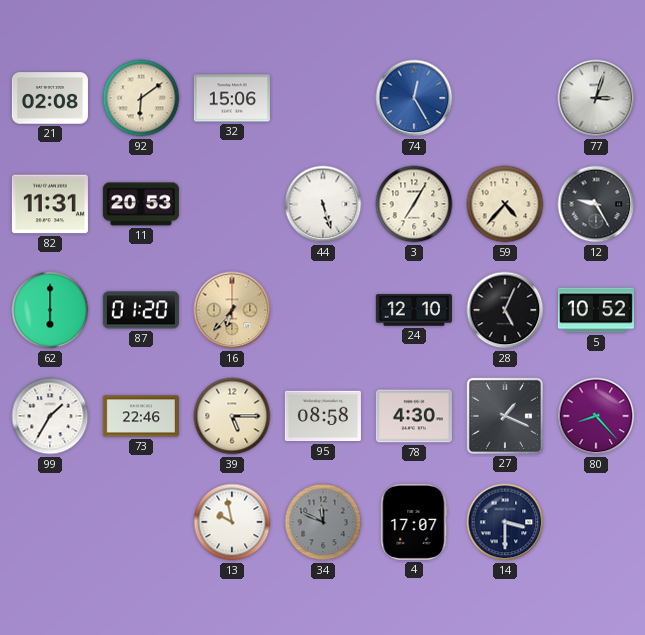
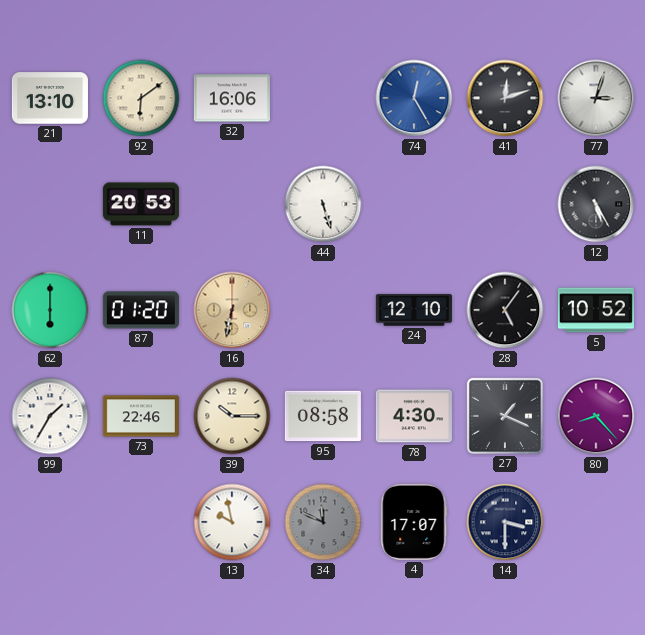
21: 02:08 -> 13:10
32: 15:06 -> 16:06
41: none -> 12:12
82: 11:31 -> none
3: 7:05 -> none
59: 4:37 -> none
12: 9:25 -> 5:25
16: 6:37 -> 6:32
28: 5:04 -> 5:06
39: 5:15 -> 10:15
